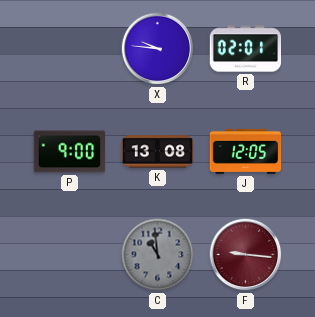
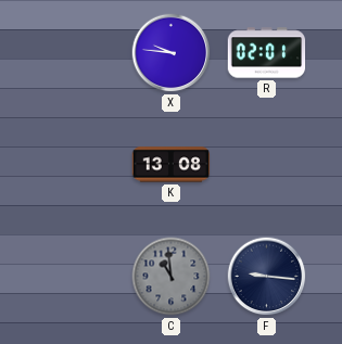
P: 9:00 -> none
J: 12:05 -> none
F dial: burgundy -> navy
